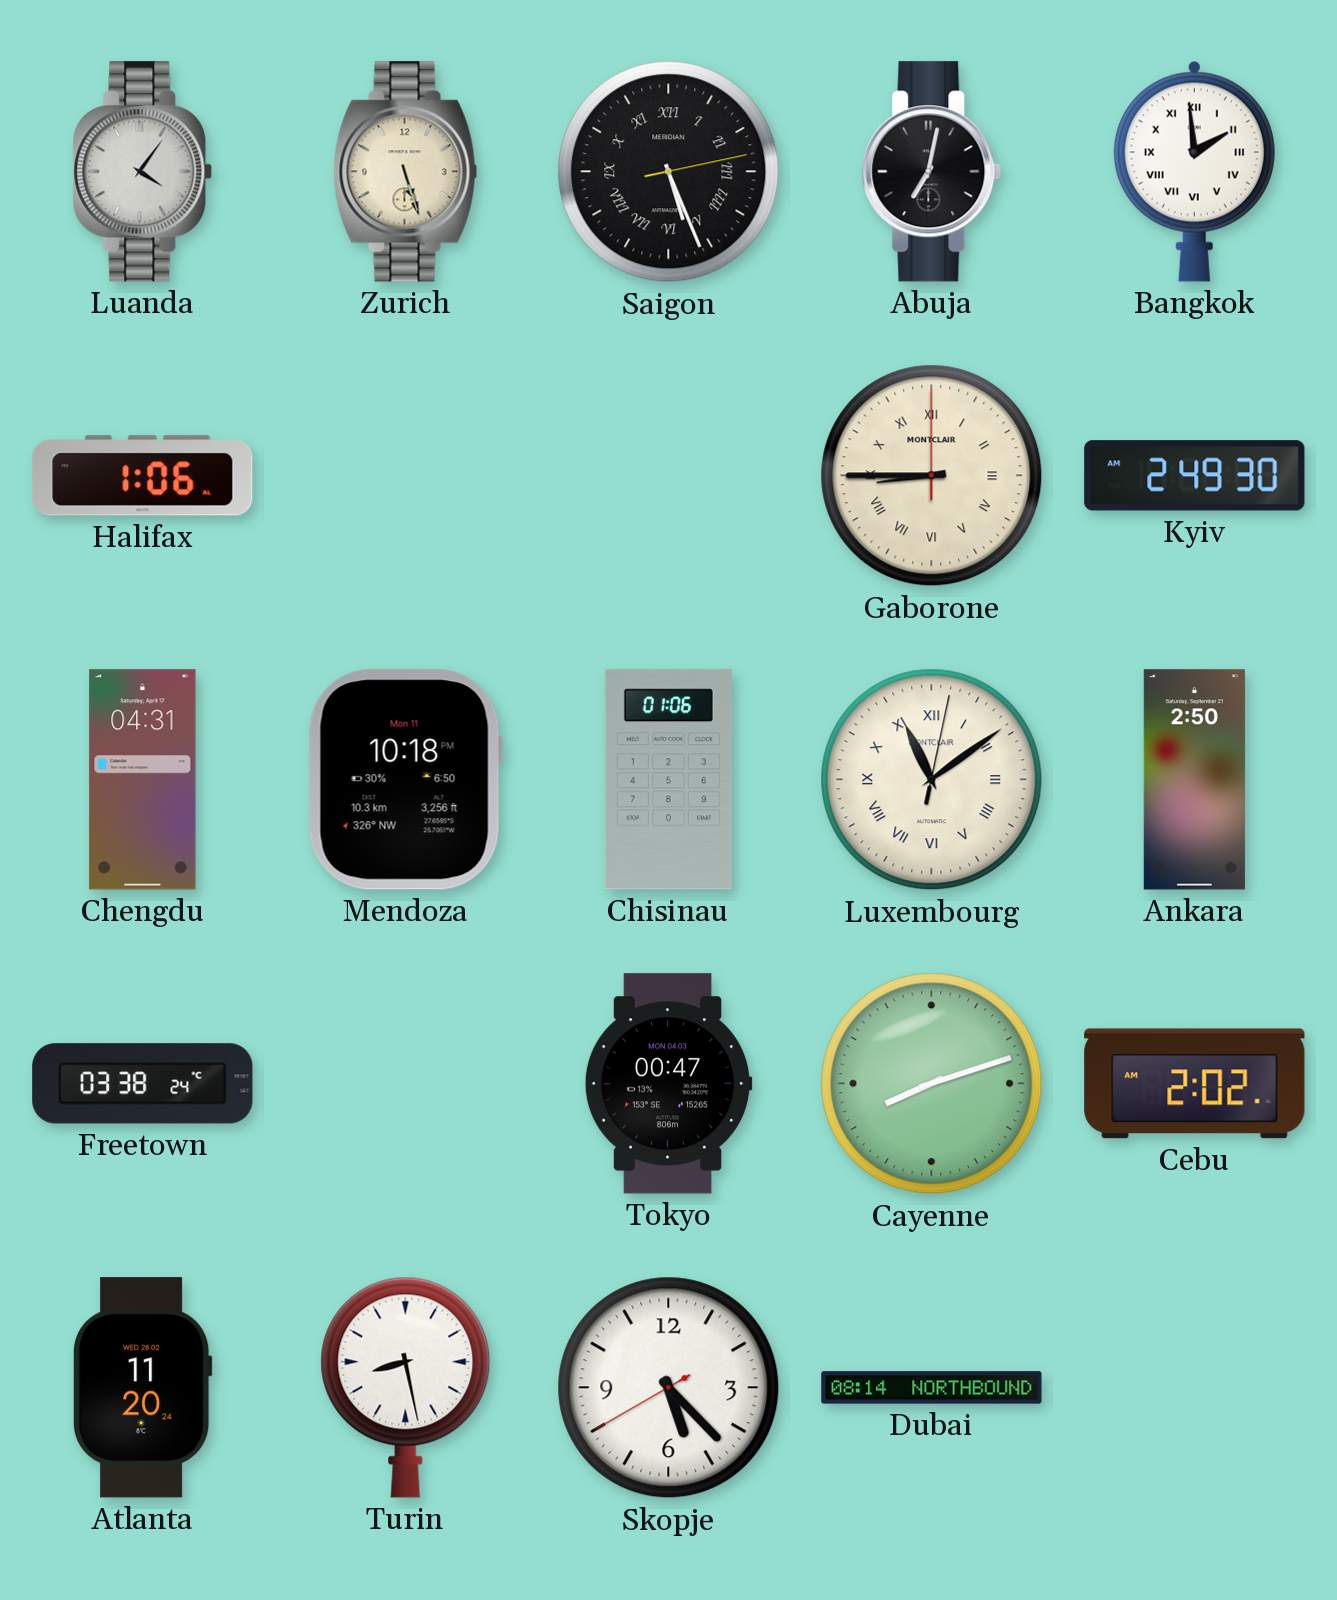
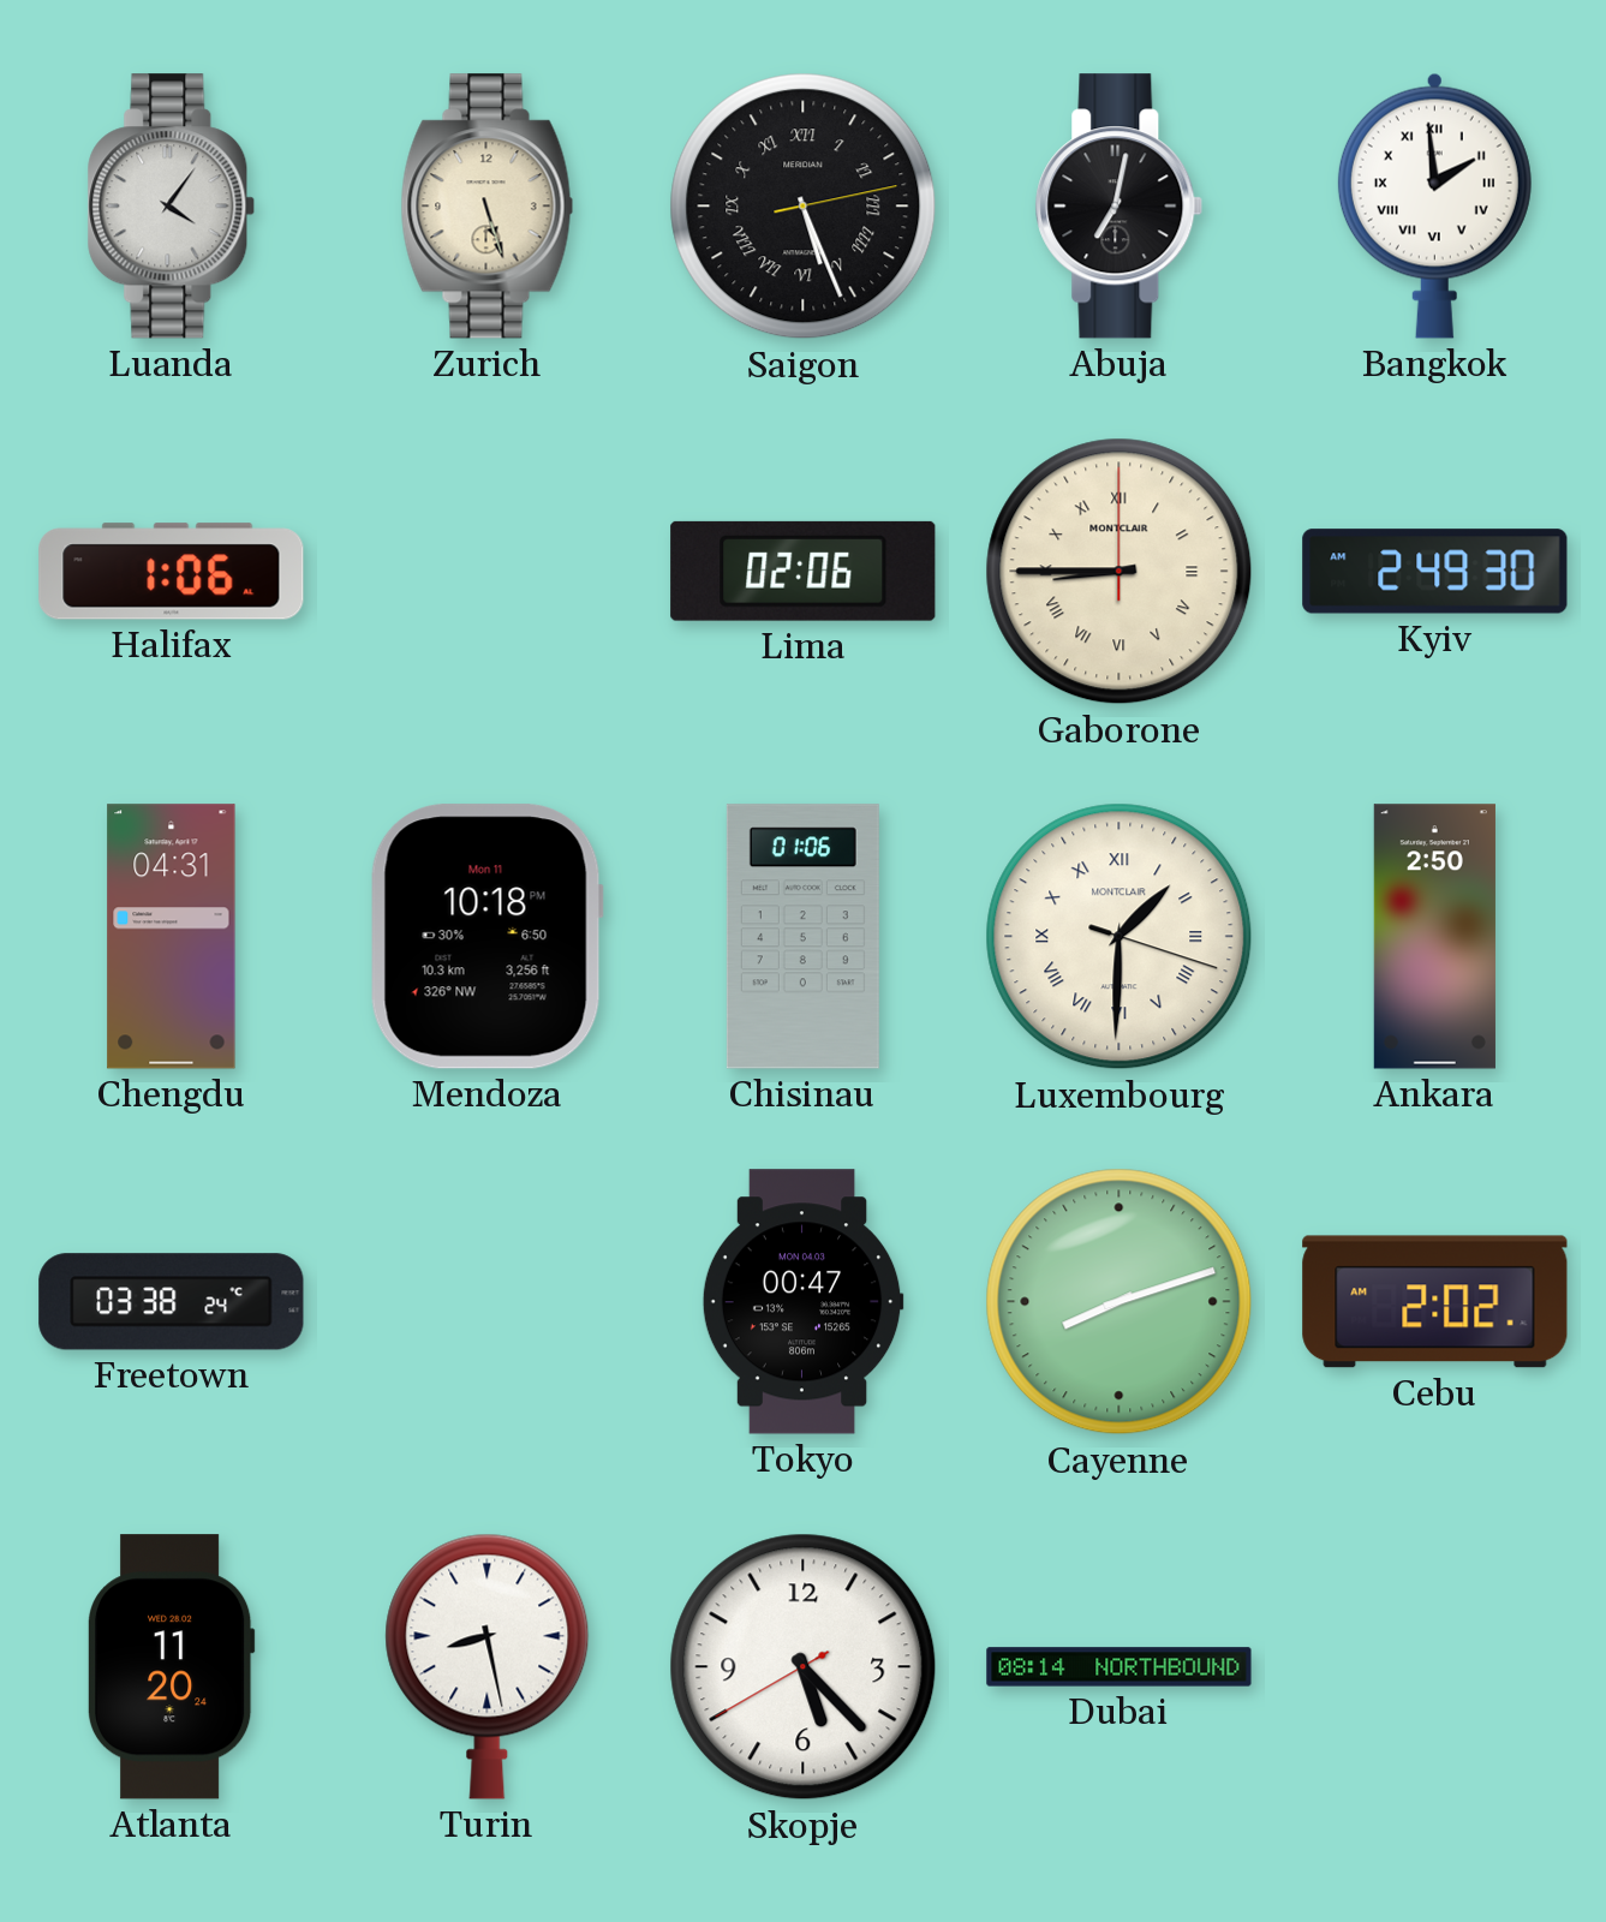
Lima: none -> 02:06
Luxembourg: 11:09 -> 1:30
